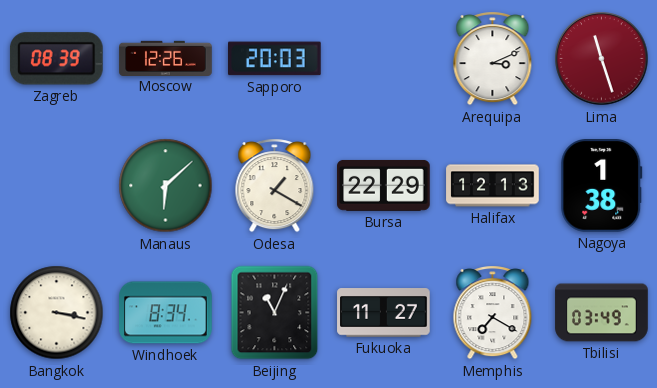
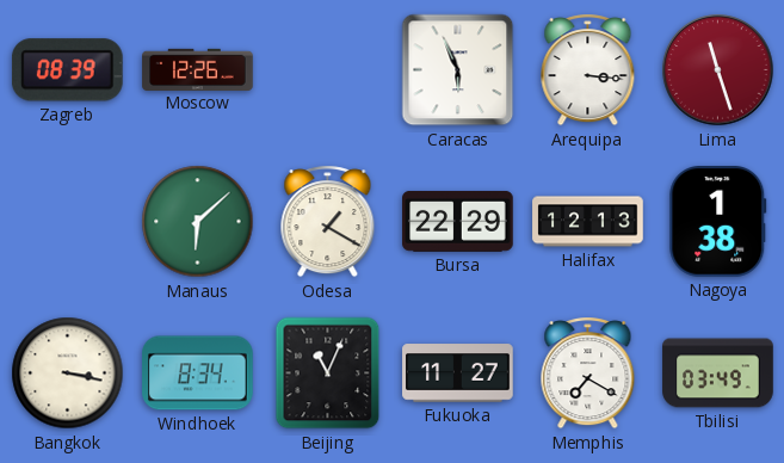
Sapporo: 20:03 -> none
Caracas: none -> 5:56
Arequipa: 3:11 -> 3:16
